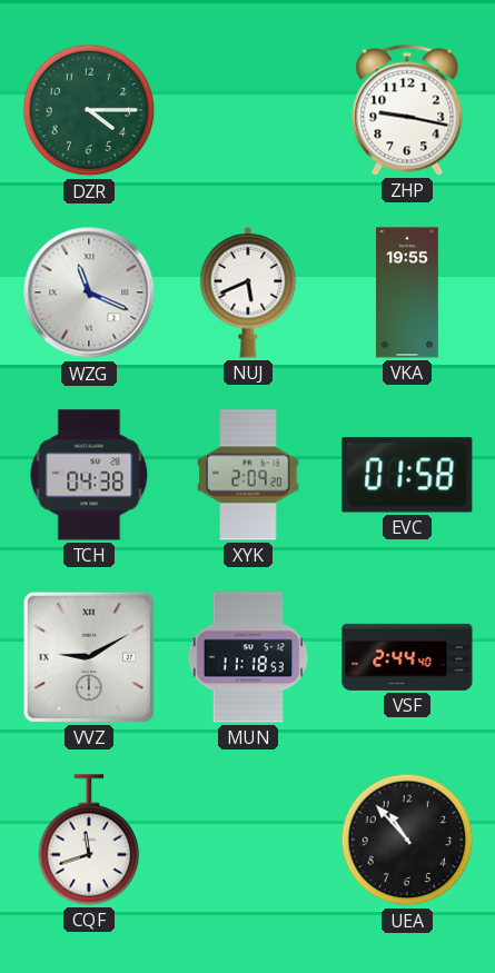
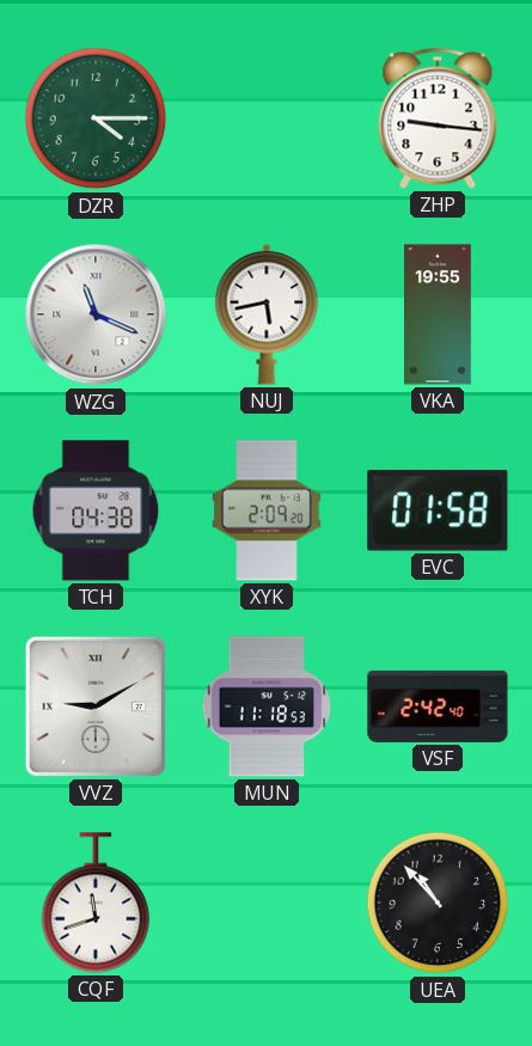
ZHP: 9:17 -> 9:16
NUJ: 5:41 -> 5:43
VSF: 2:44 -> 2:42
